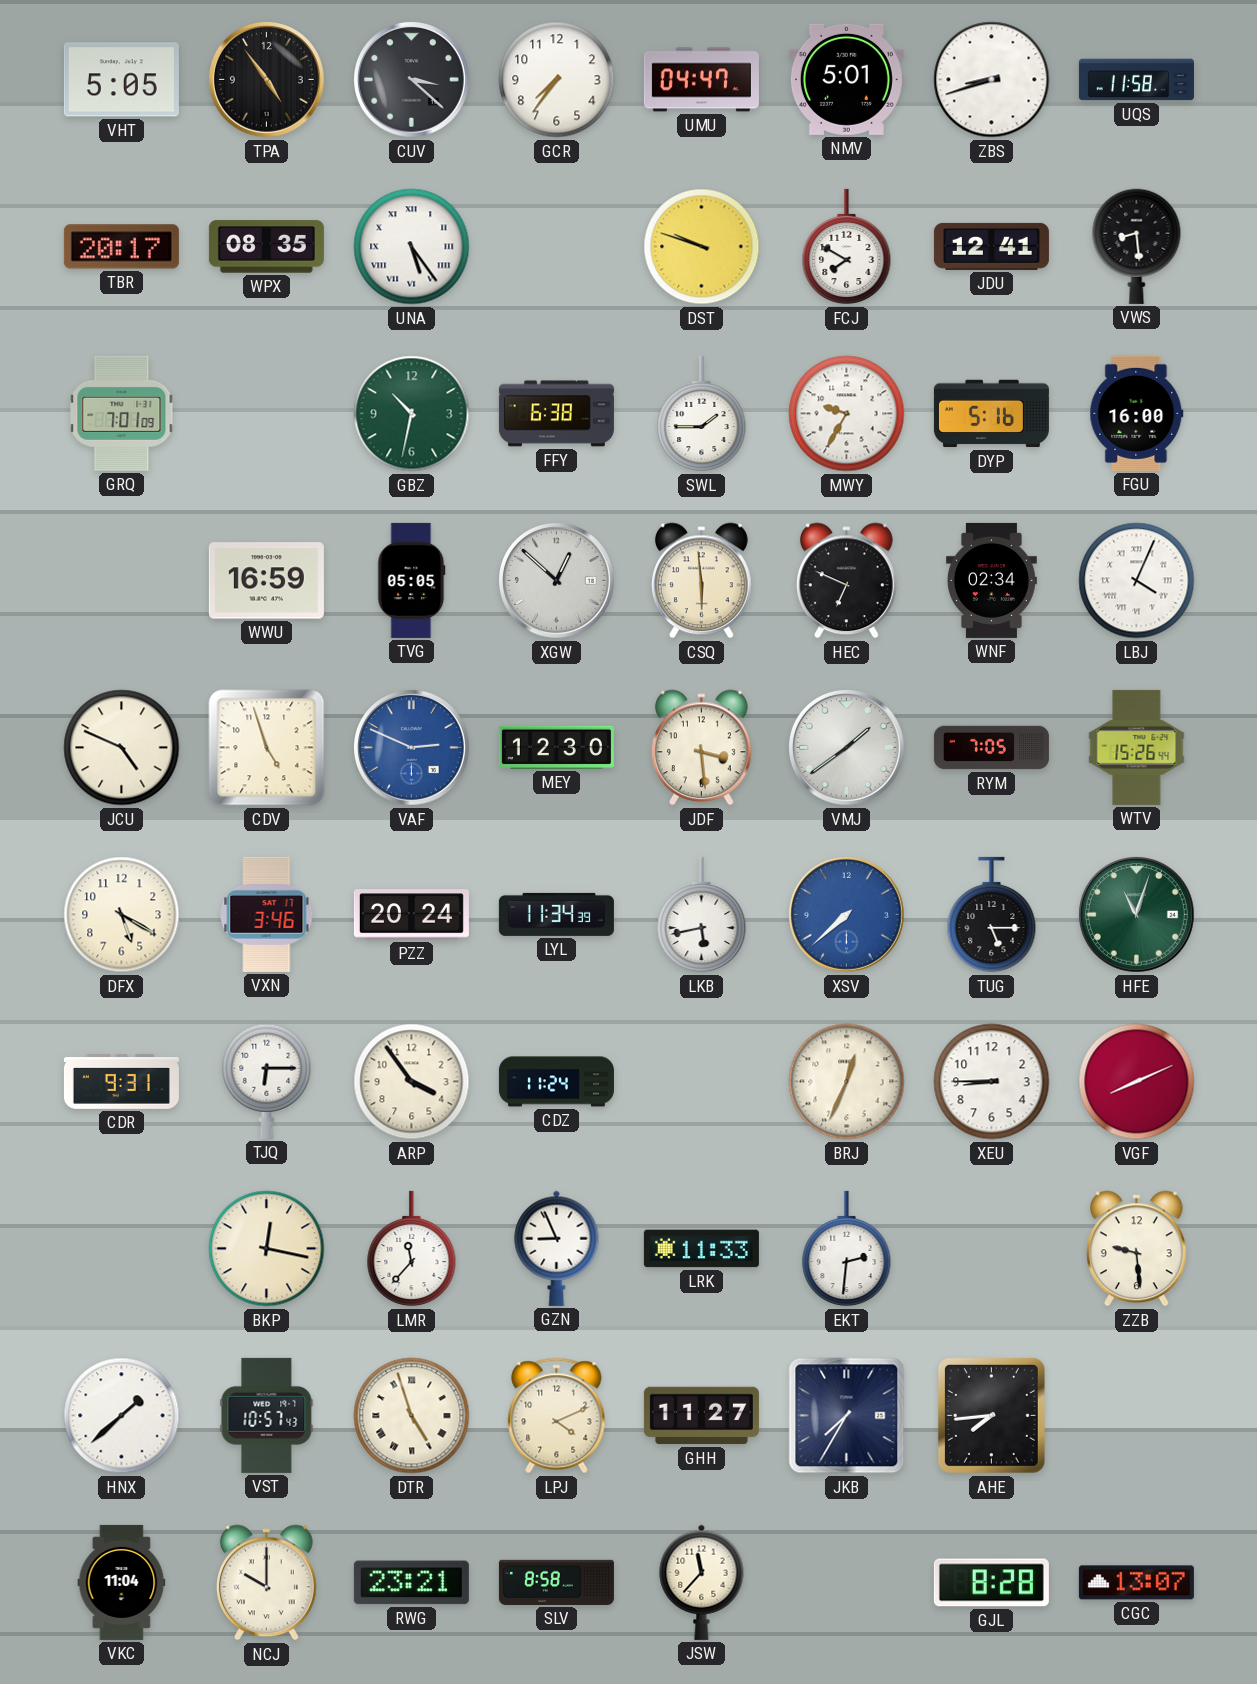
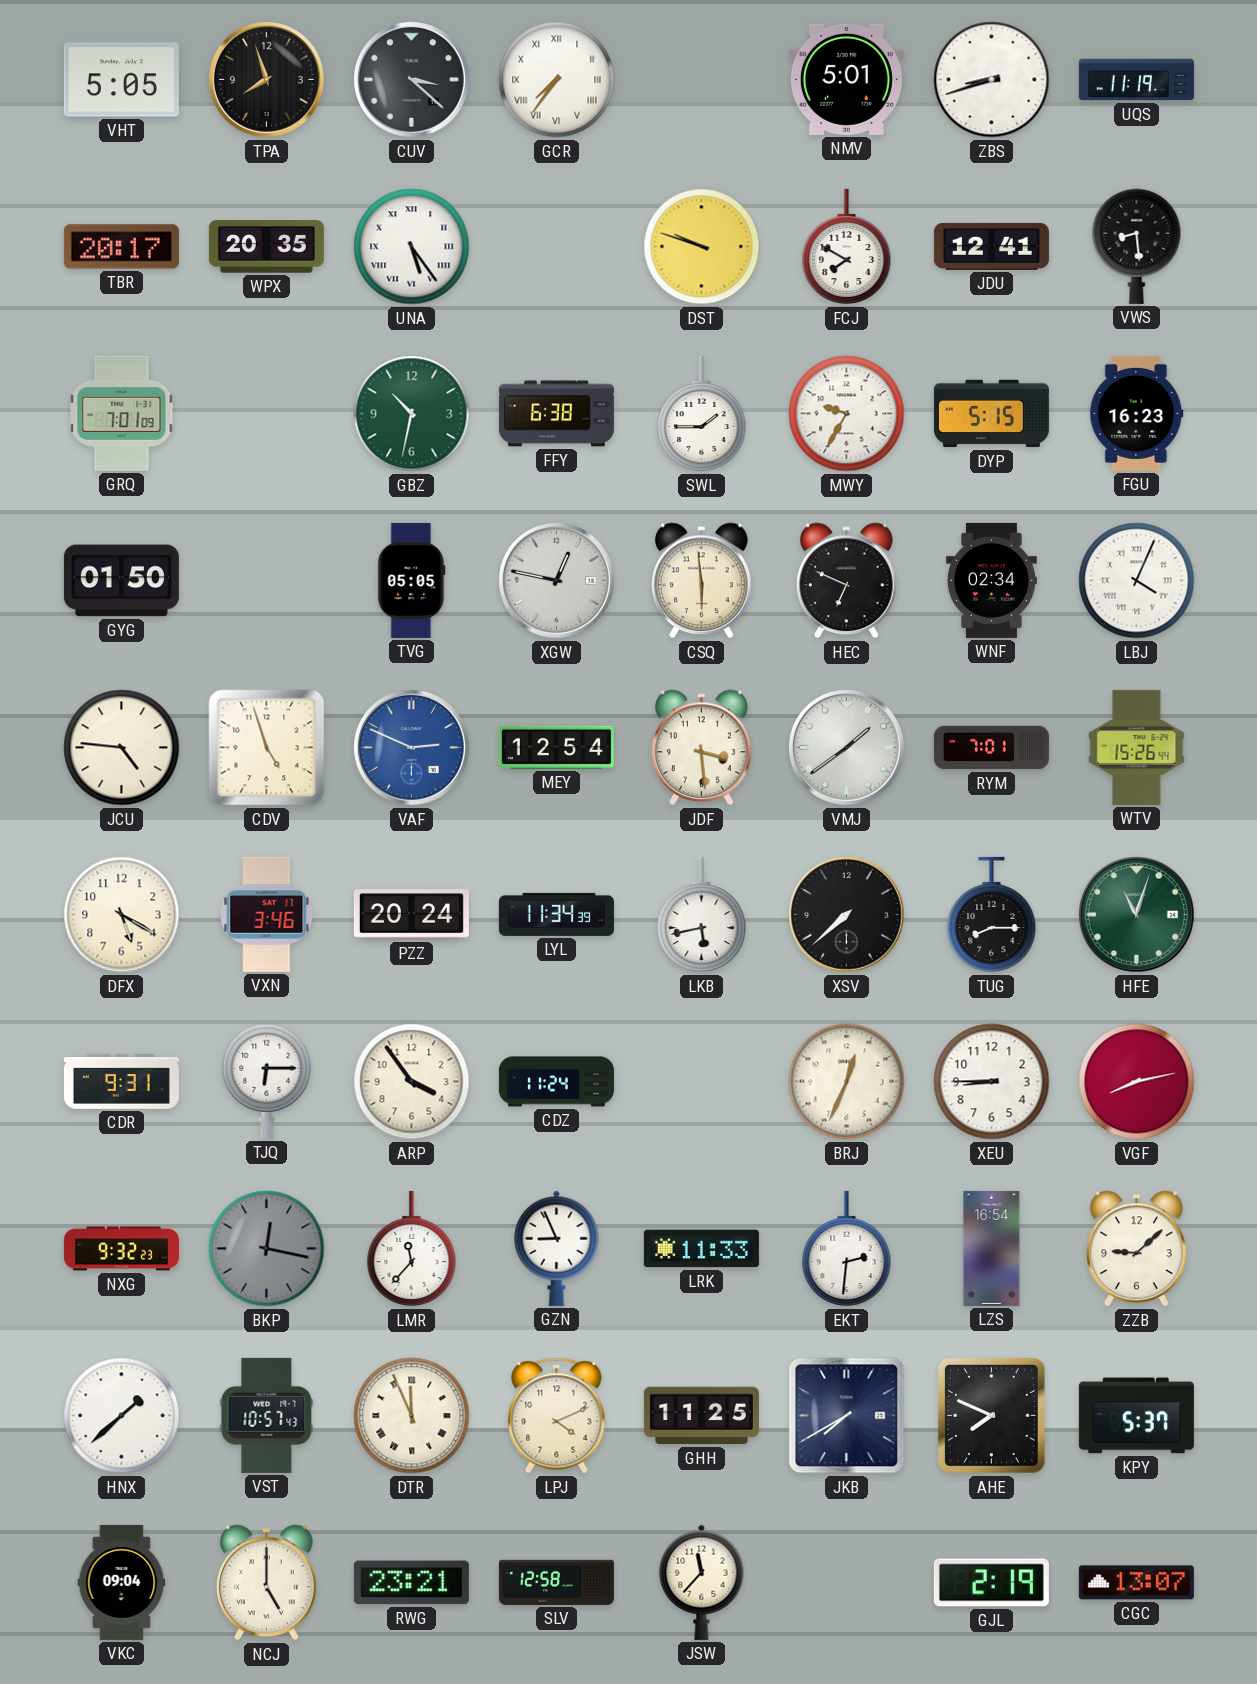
TPA: 4:54 -> 7:57
GCR numerals: Arabic -> Roman
UMU: 04:47 -> none
UQS: 11:58 -> 11:19
WPX: 08:35 -> 20:35
DYP: 5:16 -> 5:15
FGU: 16:00 -> 16:23
GYG: none -> 01:50
WWU: 16:59 -> none
XGW: 12:52 -> 12:47
JCU: 4:49 -> 4:46
MEY: 12:30 -> 12:54
RYM: 7:05 -> 7:01
XSV dial: blue -> black
TUG: 5:15 -> 8:15
VGF: 8:11 -> 8:13
NXG: none -> 9:32
BKP dial: cream -> grey
LZS: none -> 16:54
ZZB: 9:29 -> 9:08
DTR: 4:57 -> 11:56
GHH: 11:27 -> 11:25
JKB: 7:35 -> 7:40
AHE: 7:44 -> 7:49
KPY: none -> 5:37
VKC: 11:04 -> 09:04
NCJ: 10:00 -> 5:00
SLV: 8:58 -> 12:58
GJL: 8:28 -> 2:19
